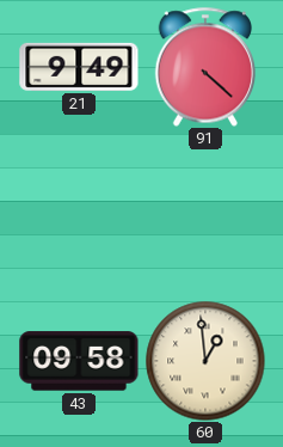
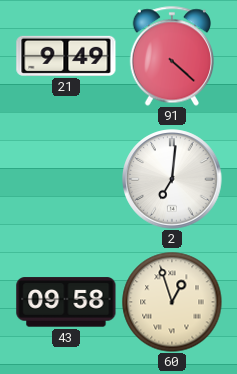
2: none -> 7:01
60: 12:59 -> 12:57
